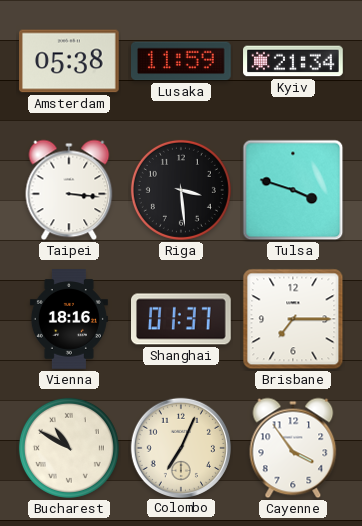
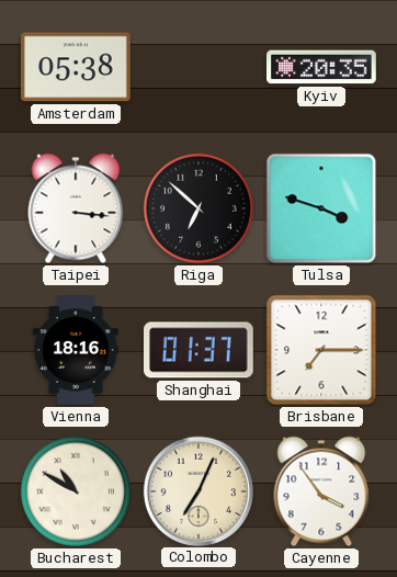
Lusaka: 11:59 -> none
Kyiv: 21:34 -> 20:35
Riga: 3:29 -> 6:52
